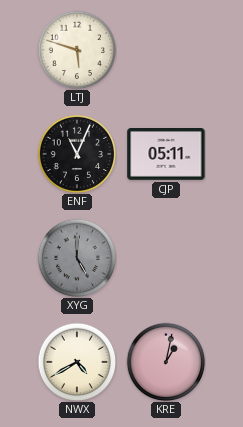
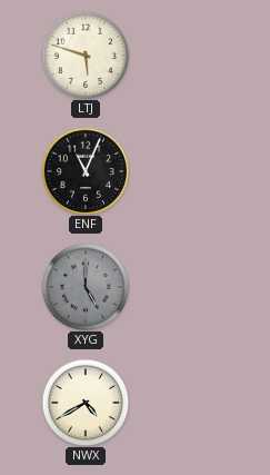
CJP: 05:11 -> none
KRE: 1:02 -> none
